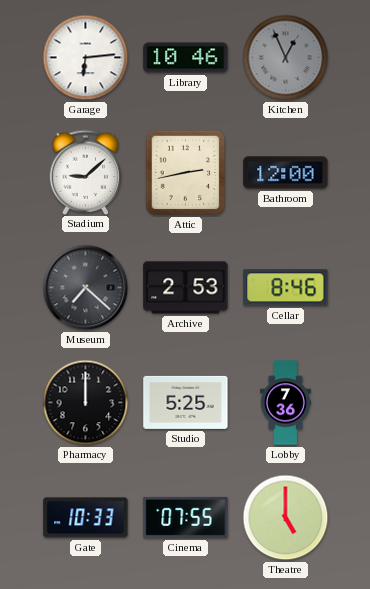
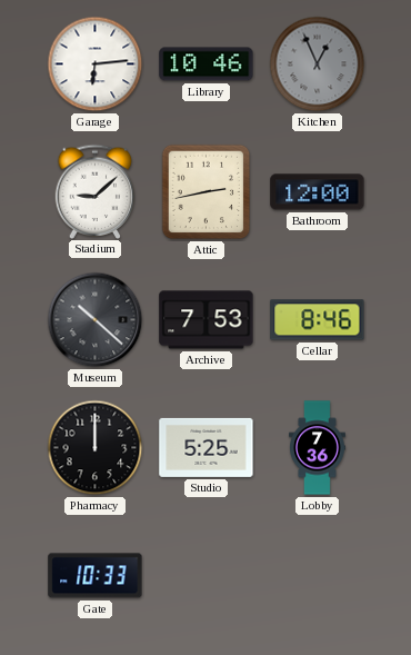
Museum: 7:22 -> 10:22
Archive: 2:53 -> 7:53
Cinema: 07:55 -> none
Theatre: 5:00 -> none
